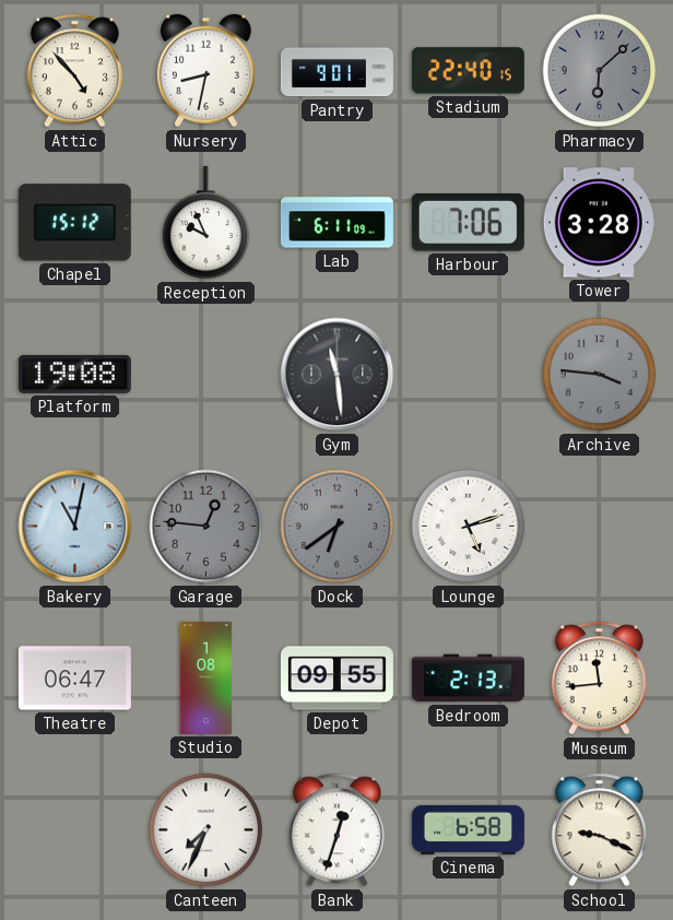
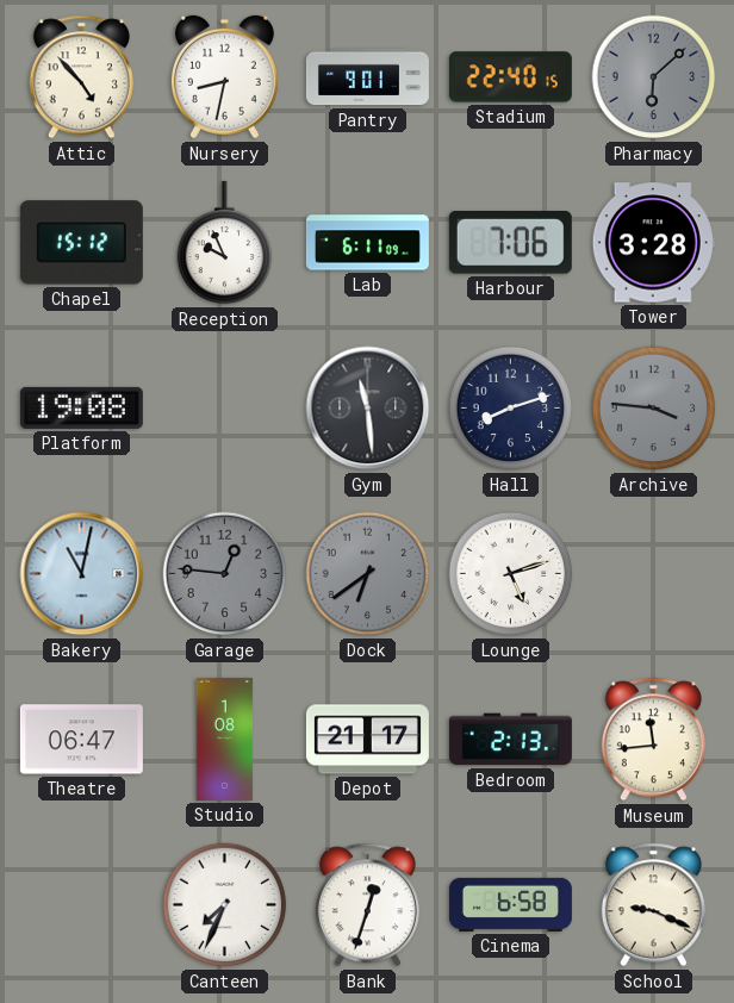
Hall: none -> 8:12
Depot: 09:55 -> 21:17
